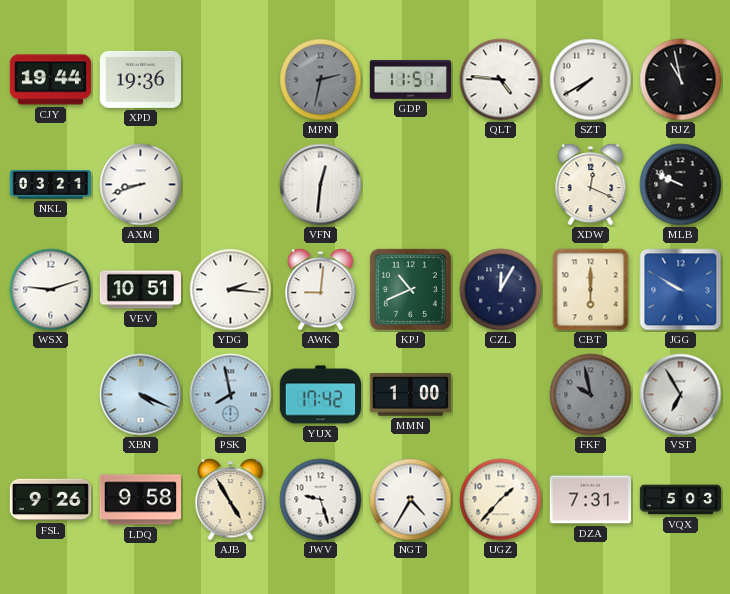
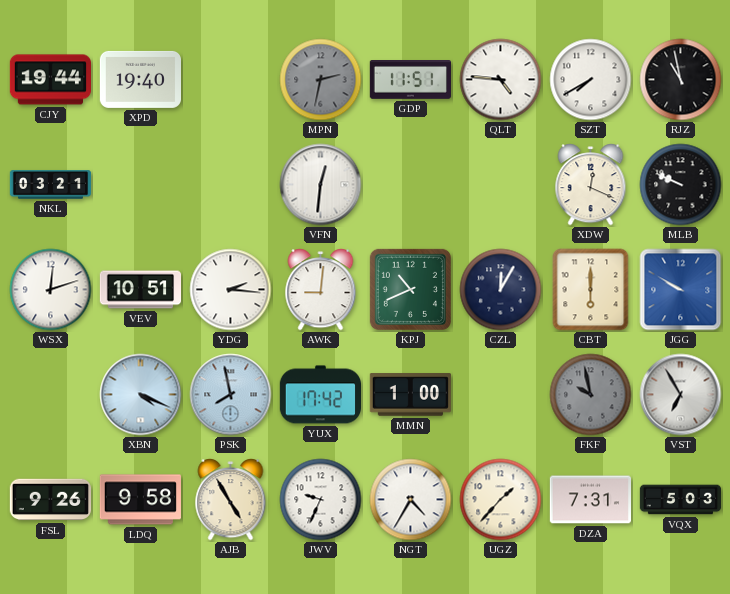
XPD: 19:36 -> 19:40
AXM: 8:42 -> none
WSX: 9:12 -> 12:12
JWV: 9:27 -> 9:34
